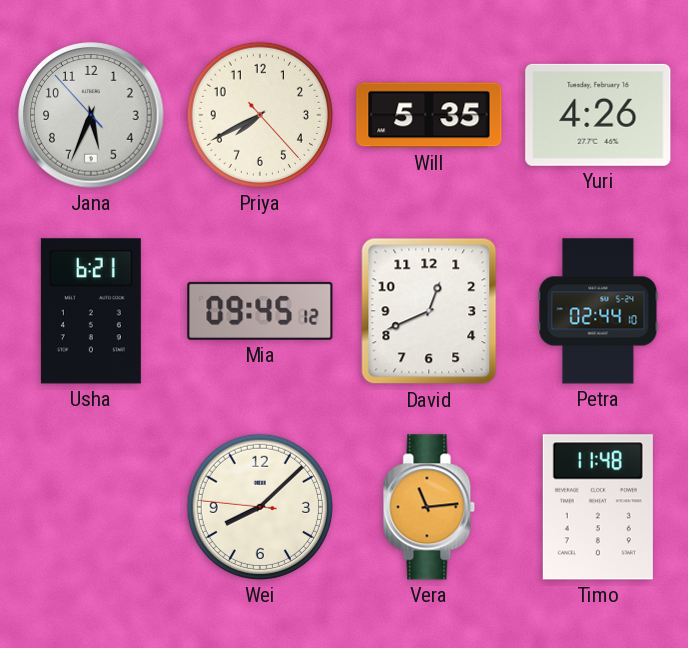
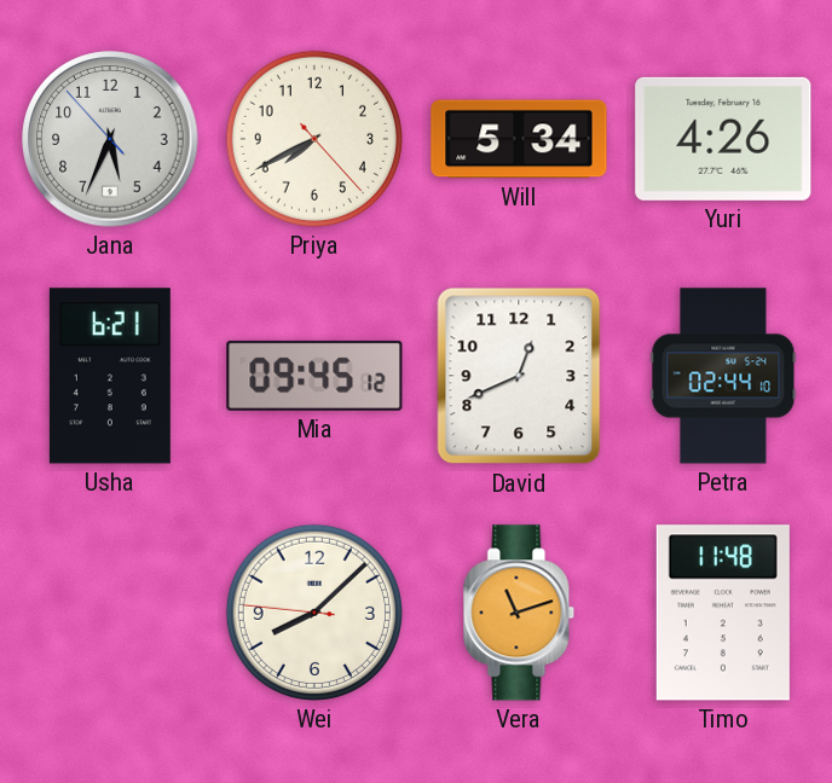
Will: 5:35 -> 5:34
Vera: 11:14 -> 11:12
